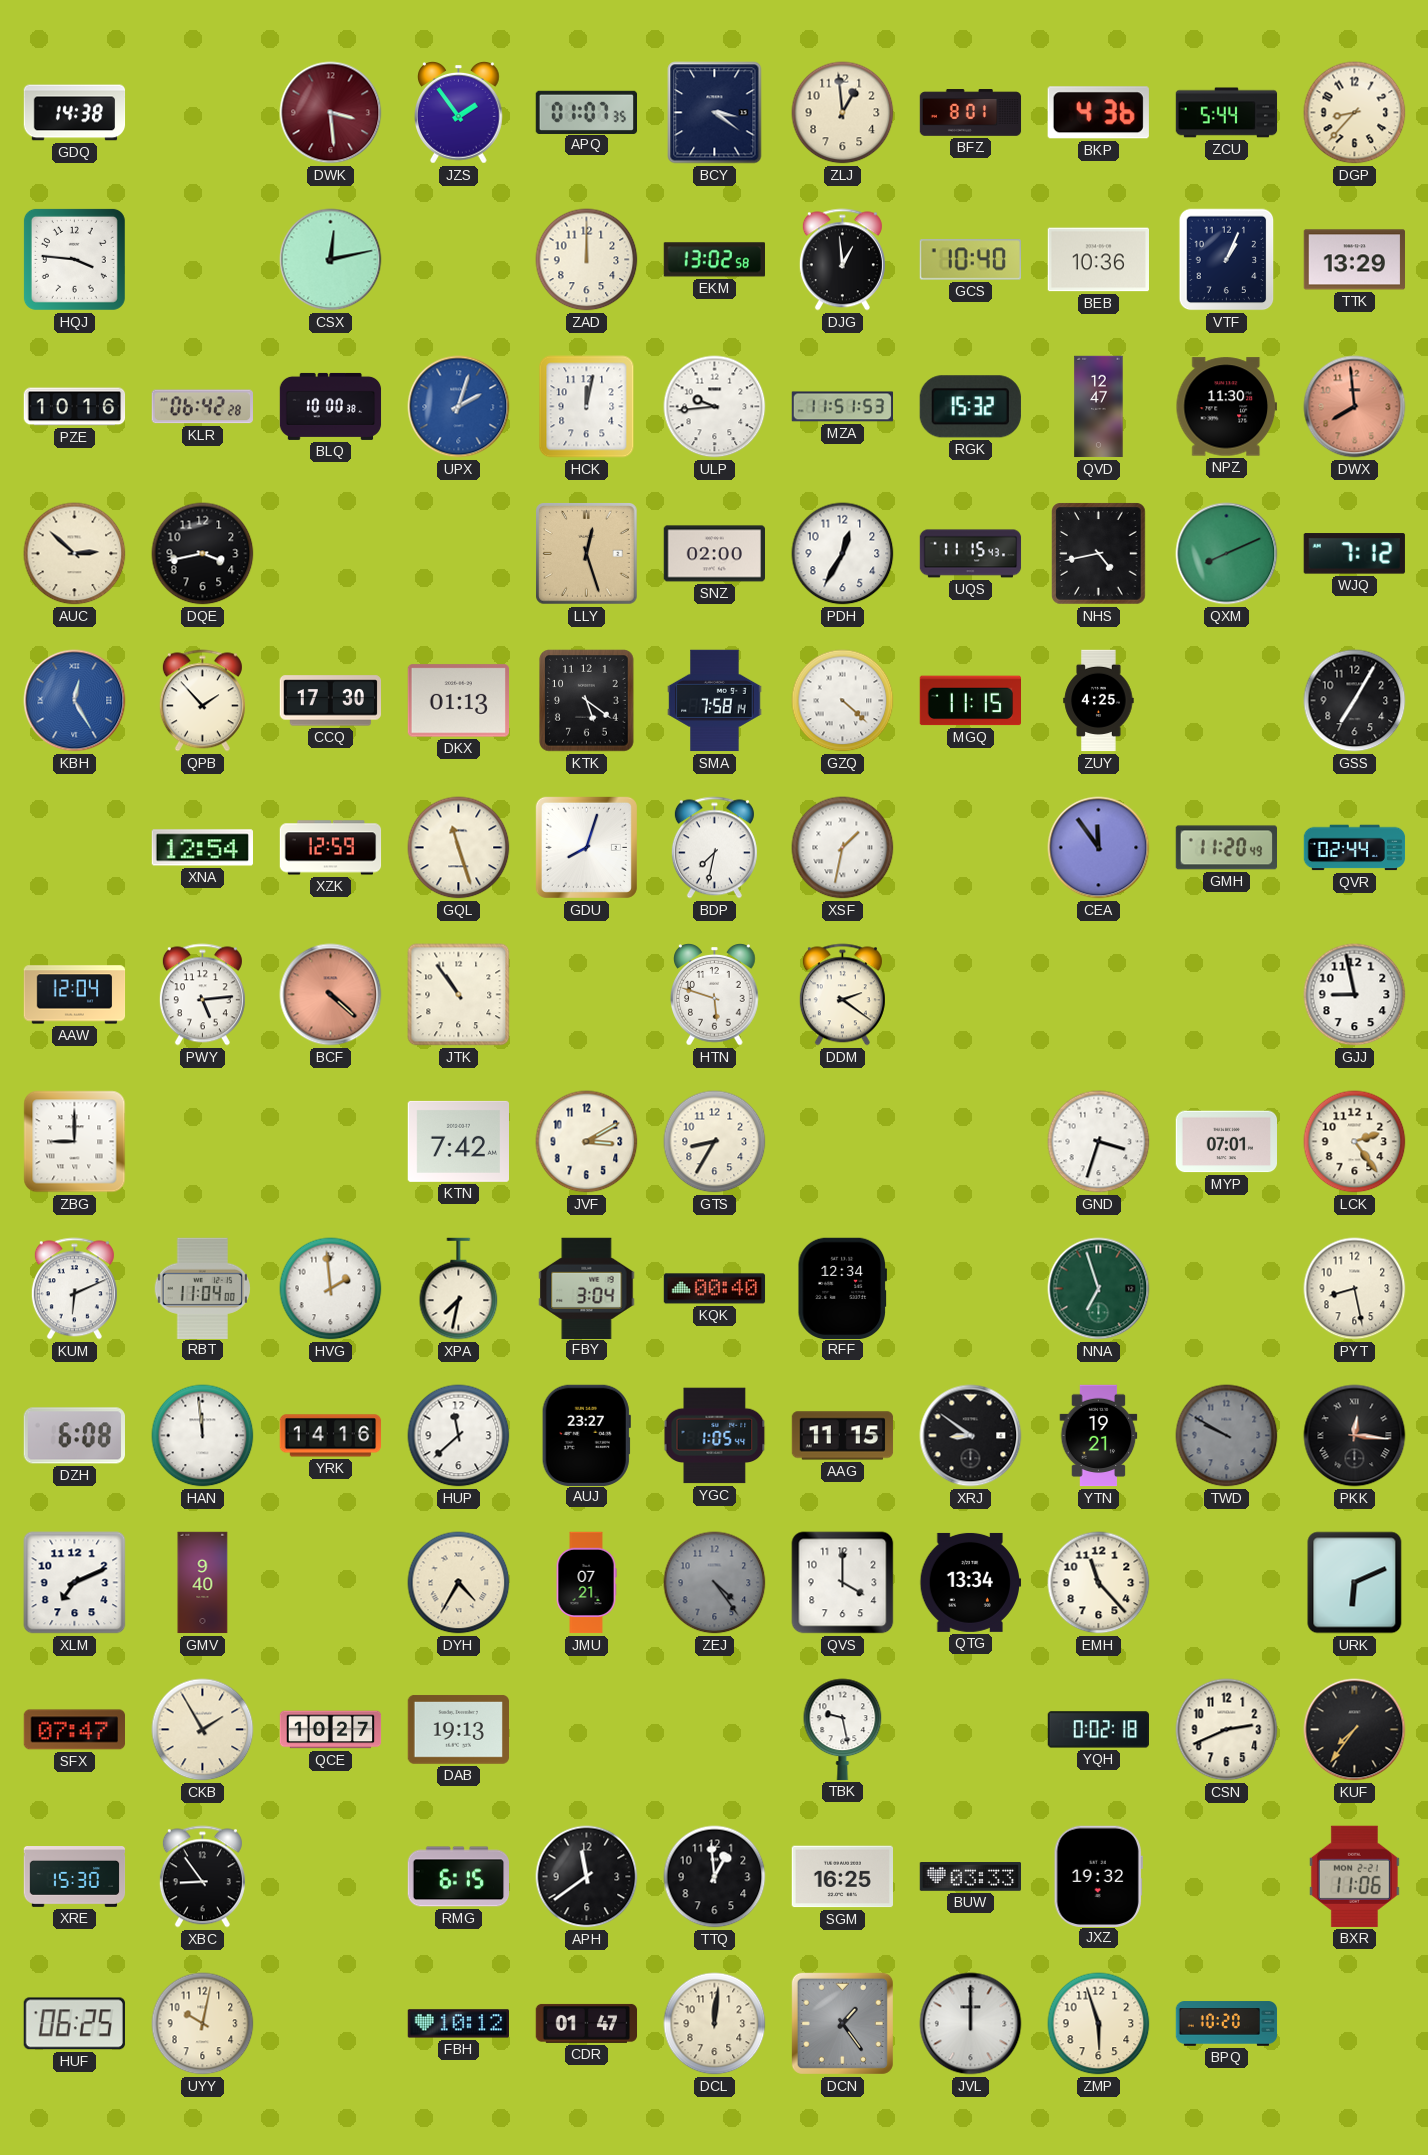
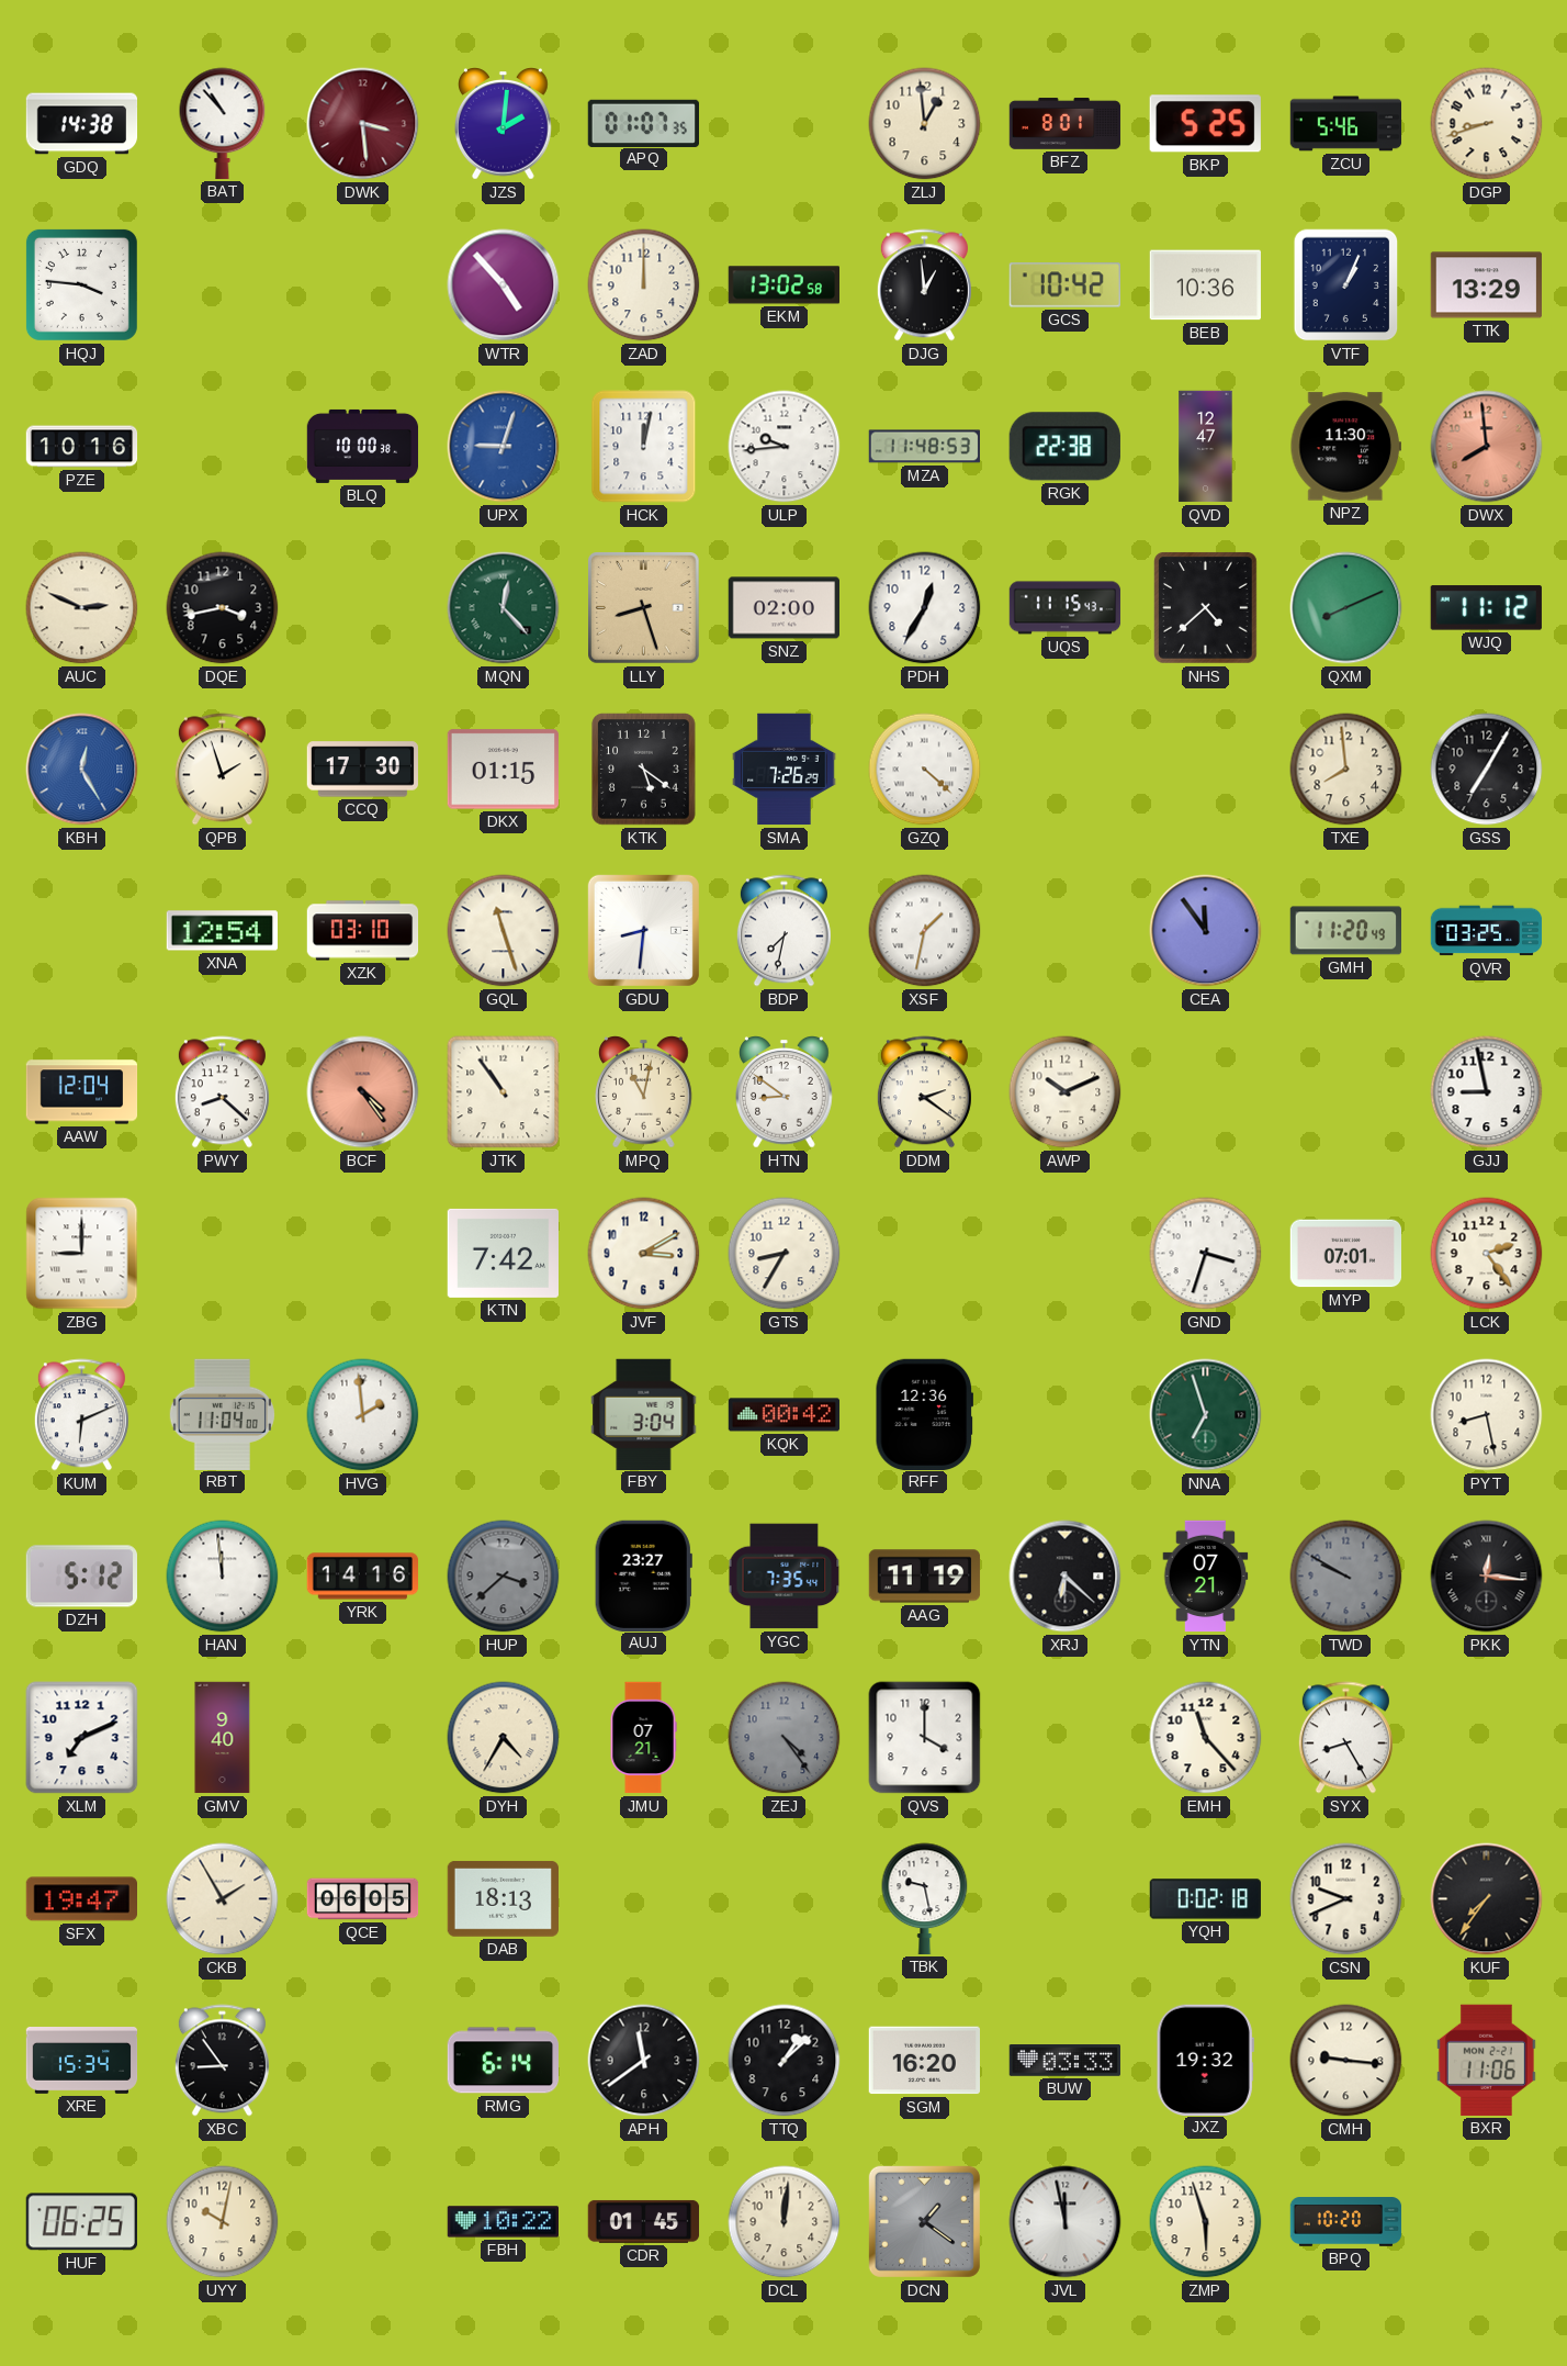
BAT: none -> 10:53
JZS: 1:54 -> 2:01
BCY: 3:21 -> none
BKP: 4:36 -> 5:25
ZCU: 5:44 -> 5:46
DGP: 8:37 -> 8:42
CSX: 12:13 -> none
WTR: none -> 4:53
GCS: 10:40 -> 10:42
KLR: 06:42 -> none
UPX: 2:03 -> 9:03
MZA: 11:51 -> 11:48
RGK: 15:32 -> 22:38
AUC: 2:52 -> 2:49
MQN: none -> 12:23
LLY: 12:27 -> 8:27
NHS: 4:43 -> 4:38
WJQ: 7:12 -> 11:12
QPB: 1:53 -> 1:57
DKX: 01:13 -> 01:15
SMA: 7:58 -> 7:26
MGQ: 11:15 -> none
ZUY: 4:25 -> none
TXE: none -> 7:59
XZK: 12:59 -> 03:10
GDU: 8:03 -> 8:31
QVR: 02:44 -> 03:25
PWY: 5:14 -> 8:22
BCF: 4:22 -> 4:24
MPQ: none -> 11:02
HTN: 5:48 -> 8:51
AWP: none -> 10:11
XPA: 7:32 -> none
KQK: 00:40 -> 00:42
RFF: 12:34 -> 12:36
DZH: 6:08 -> 5:12
HUP: 11:38 -> 3:38
HUP dial: white -> grey
YGC: 1:05 -> 7:35
AAG: 11:15 -> 11:19
XRJ: 8:51 -> 6:22
YTN: 19:21 -> 07:21
QTG: 13:34 -> none
SYX: none -> 8:25
URK: 6:11 -> none
SFX: 07:47 -> 19:47
QCE: 10:27 -> 06:05
DAB: 19:13 -> 18:13
CSN: 2:41 -> 9:41
XRE: 15:30 -> 15:34
RMG: 6:15 -> 6:14
TTQ: 12:59 -> 1:08
SGM: 16:25 -> 16:20
CMH: none -> 9:16
FBH: 10:12 -> 10:22
CDR: 01:47 -> 01:45
DCN: 1:24 -> 1:21
JVL: 12:00 -> 11:58
